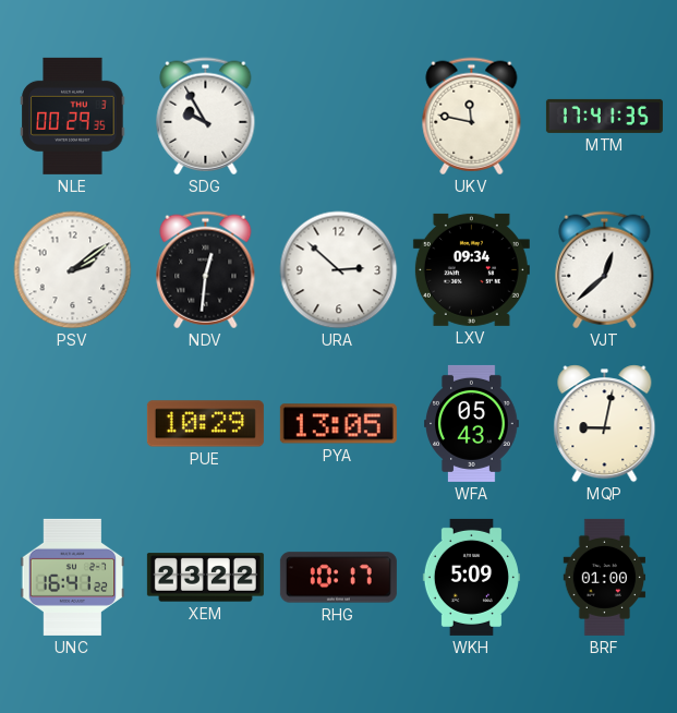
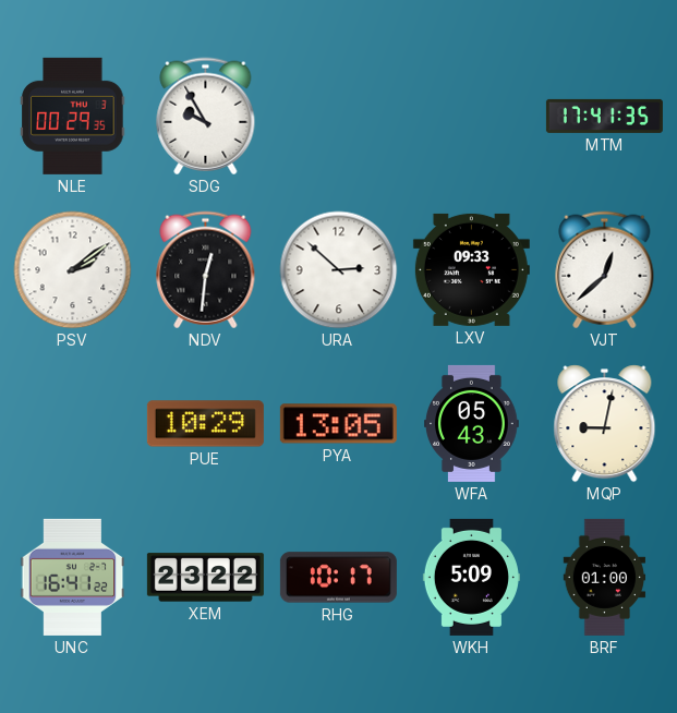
UKV: 11:47 -> none
LXV: 09:34 -> 09:33
